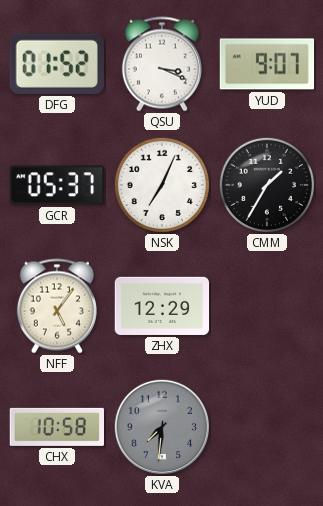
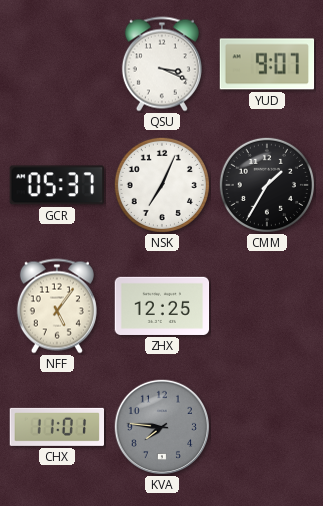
DFG: 01:52 -> none
ZHX: 12:29 -> 12:25
CHX: 10:58 -> 11:01
KVA: 7:31 -> 7:46
